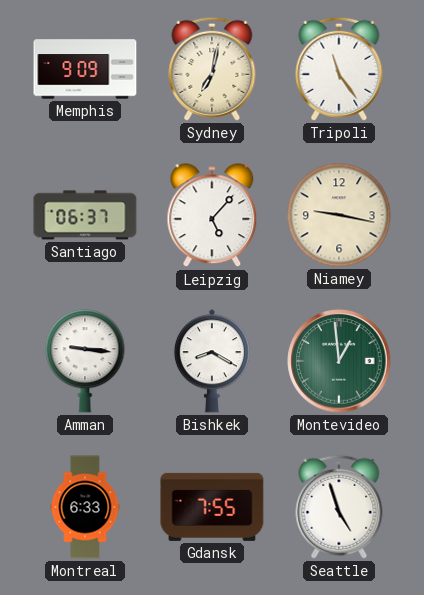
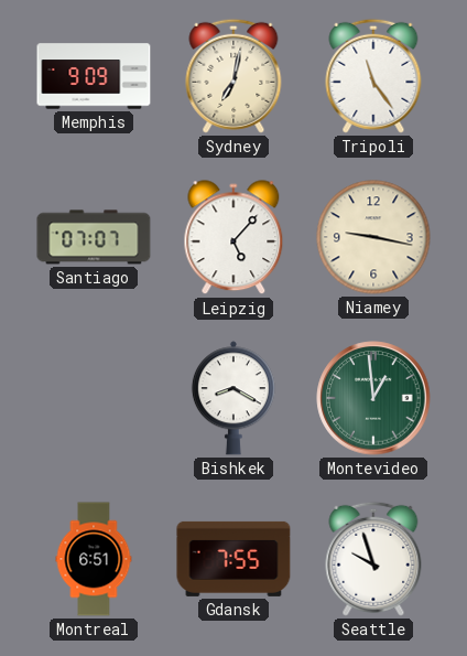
Santiago: 06:37 -> 07:07
Amman: 9:16 -> none
Montreal: 6:33 -> 6:51
Seattle: 4:57 -> 9:57
